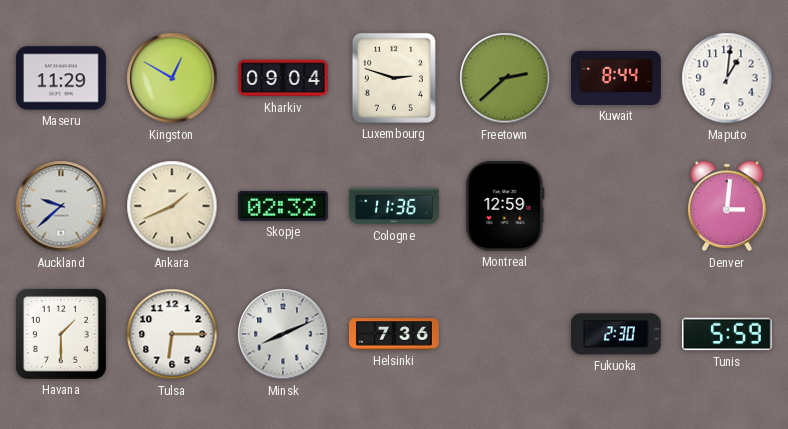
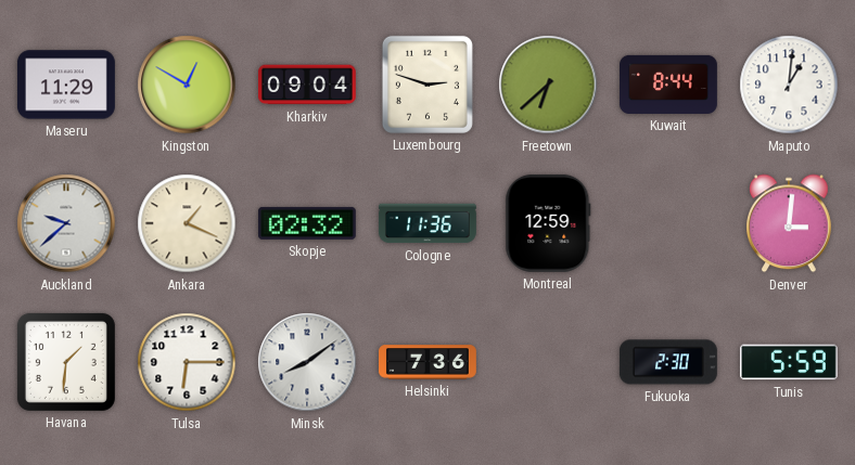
Freetown: 2:38 -> 6:38
Ankara: 1:41 -> 1:19
Havana: 1:30 -> 1:31
Minsk: 8:11 -> 8:09
